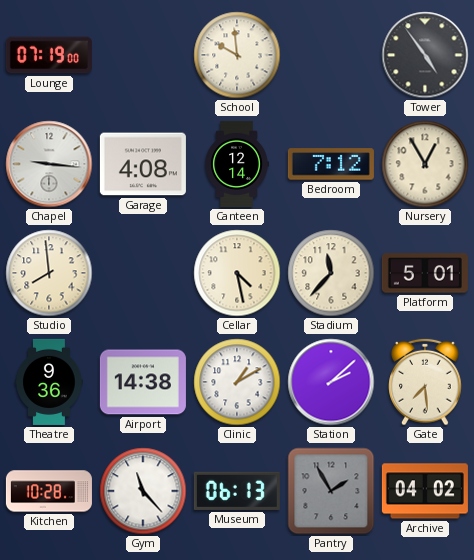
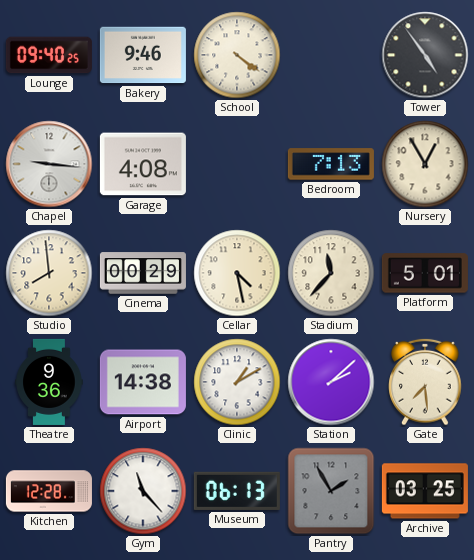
Lounge: 07:19 -> 09:40
Bakery: none -> 9:46
School: 9:59 -> 4:21
Canteen: 12:14 -> none
Bedroom: 7:12 -> 7:13
Cinema: none -> 00:29
Kitchen: 10:28 -> 12:28
Archive: 04:02 -> 03:25
